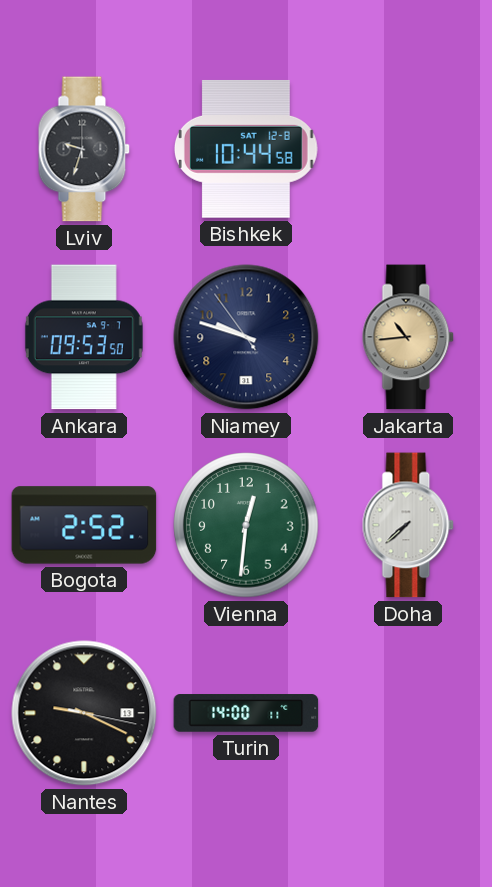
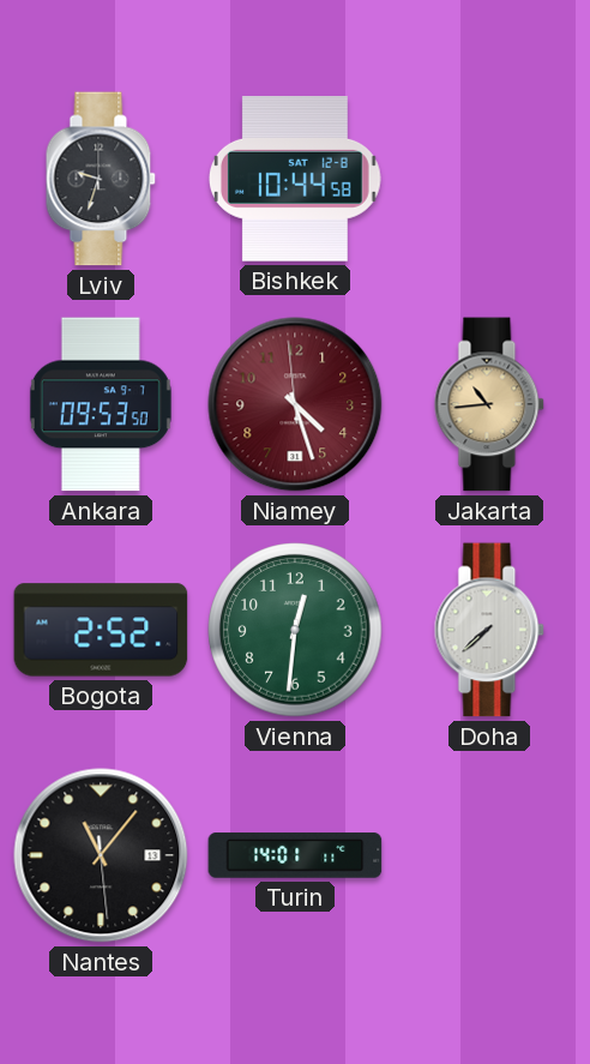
Niamey: 9:47 -> 4:26
Niamey dial: navy -> burgundy
Nantes: 9:19 -> 11:06
Turin: 14:00 -> 14:01
